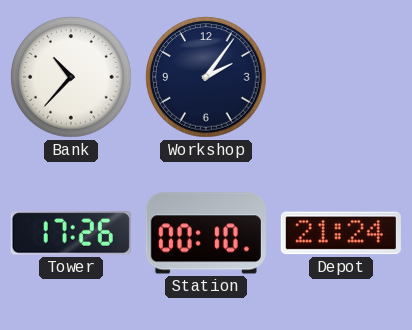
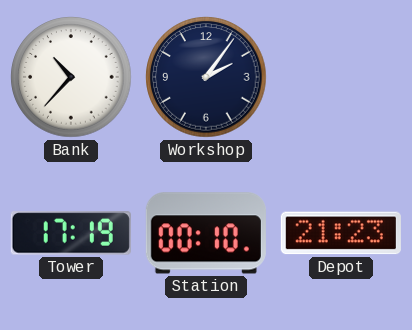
Tower: 17:26 -> 17:19
Depot: 21:24 -> 21:23
